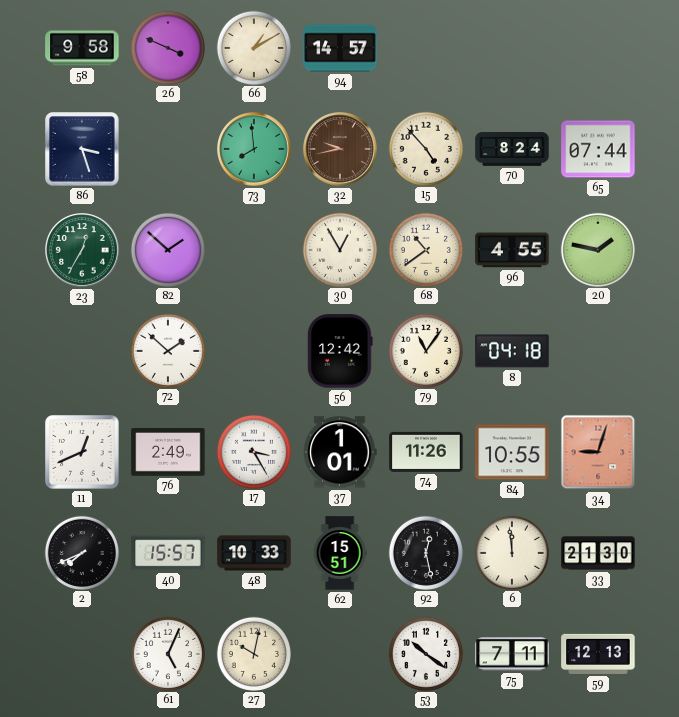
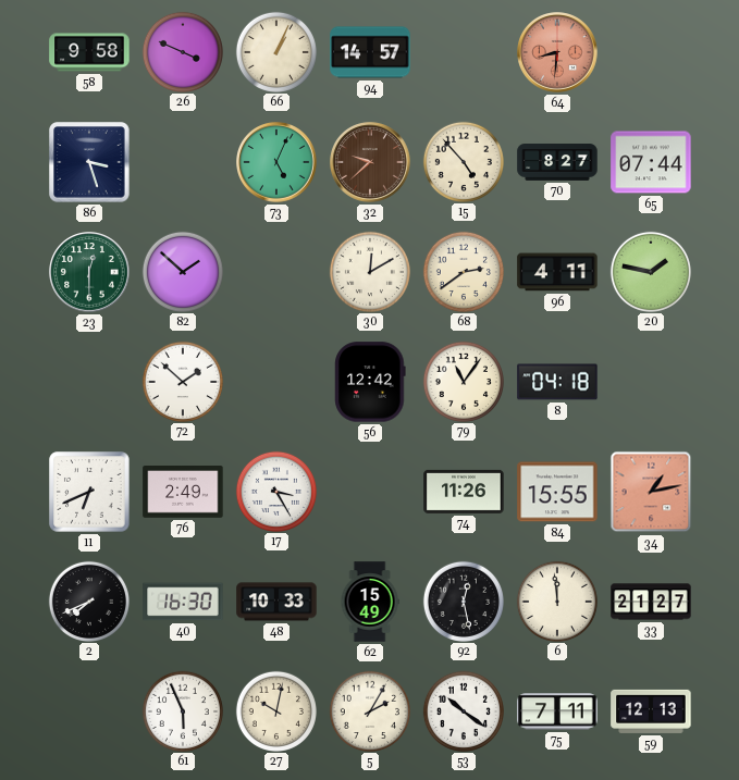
66: 1:10 -> 1:04
64: none -> 8:31
73: 7:59 -> 5:04
32: 9:43 -> 9:38
70: 8:24 -> 8:27
23: 12:35 -> 12:30
30: 12:55 -> 12:10
68: 10:39 -> 2:39
96: 4:55 -> 4:11
11: 12:41 -> 6:41
37: 1:01 -> none
84: 10:55 -> 15:55
34: 9:03 -> 1:13
40: 15:57 -> 16:30
62: 15:51 -> 15:49
33: 21:30 -> 21:27
61: 5:04 -> 5:56
5: none -> 2:05
